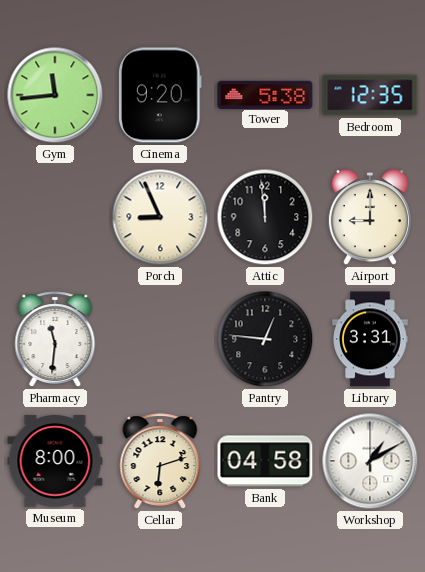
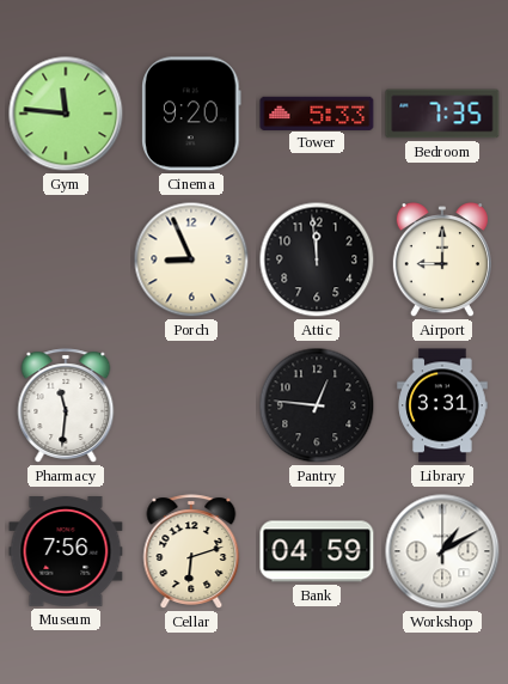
Gym: 11:44 -> 11:46
Tower: 5:38 -> 5:33
Bedroom: 12:35 -> 7:35
Museum: 8:00 -> 7:56
Bank: 04:58 -> 04:59
